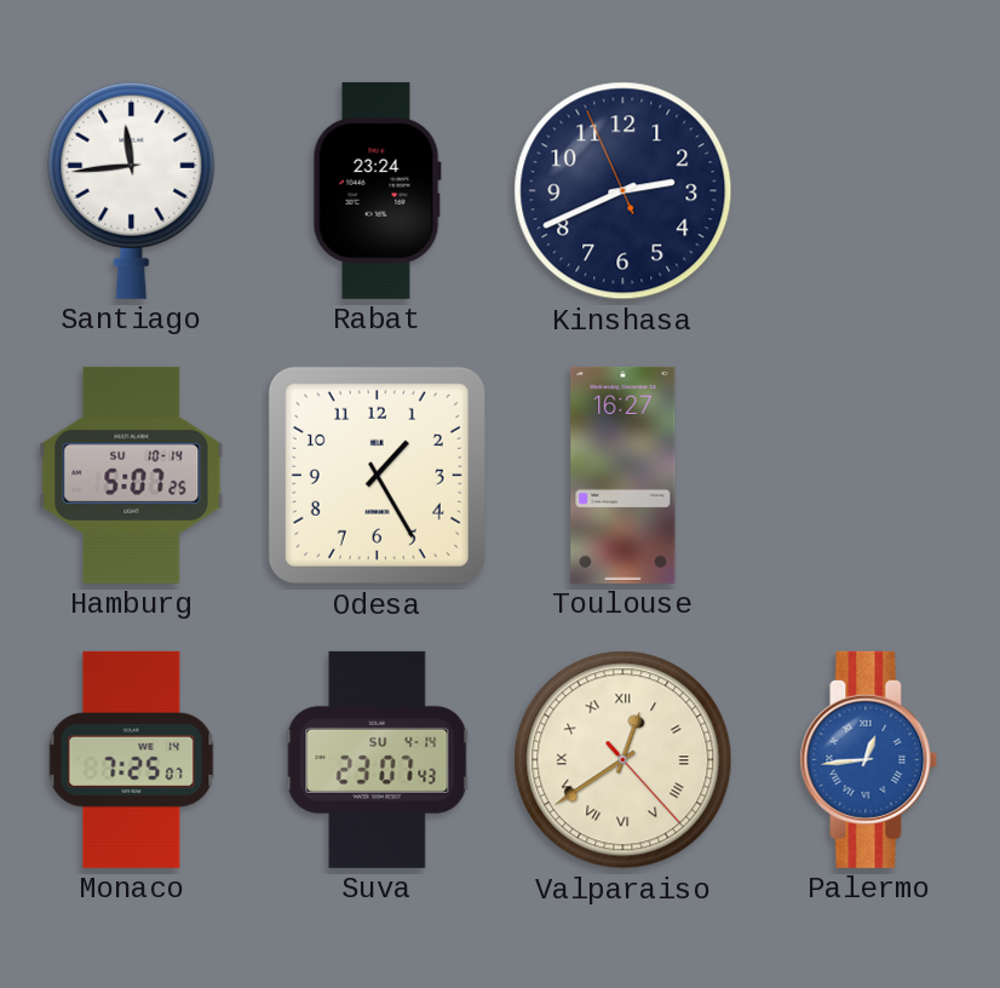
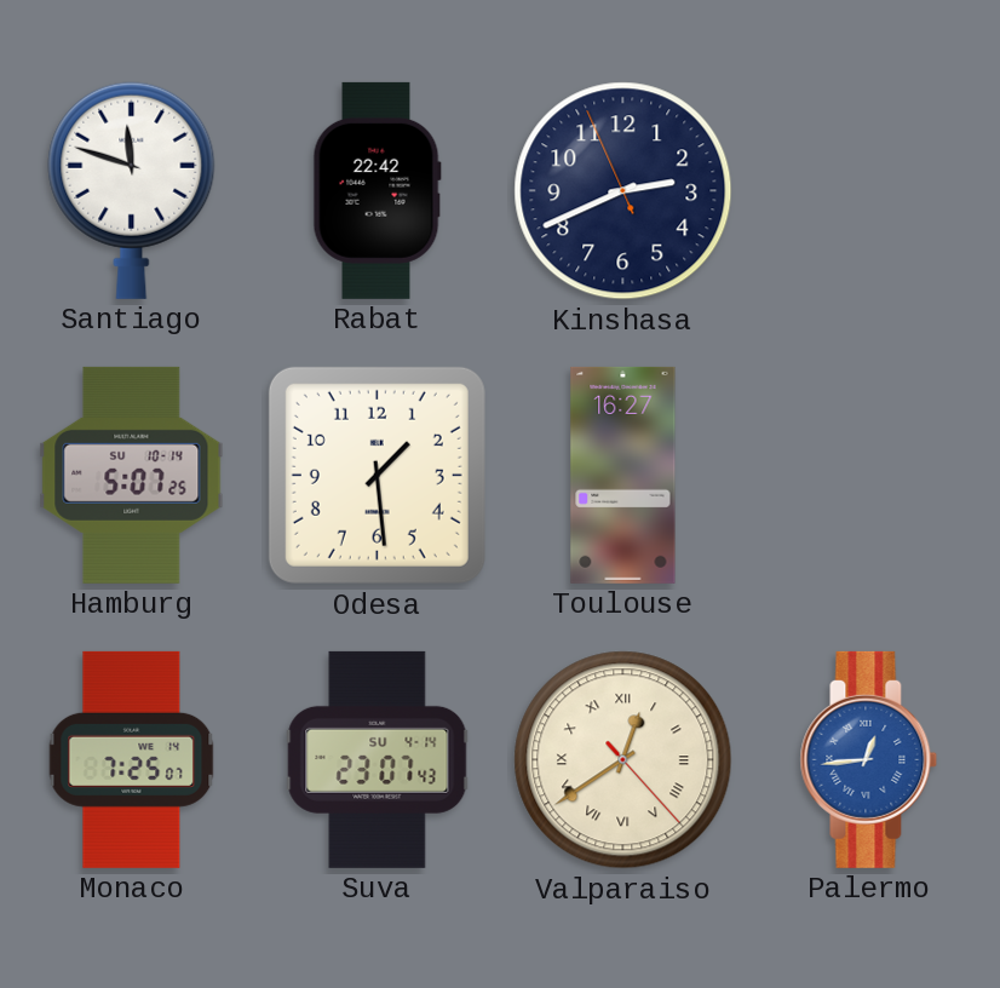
Santiago: 11:44 -> 11:48
Rabat: 23:24 -> 22:42
Odesa: 1:25 -> 1:29
